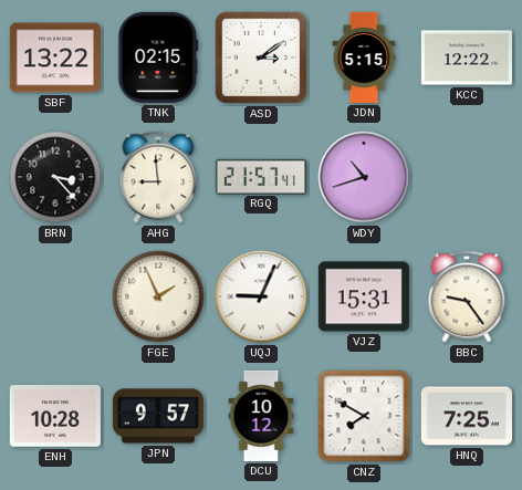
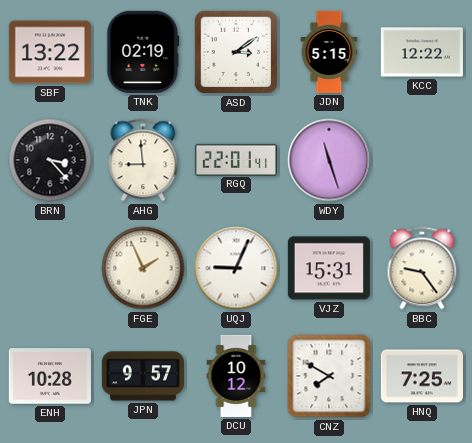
TNK: 02:15 -> 02:19
RGQ: 21:57 -> 22:01
WDY: 10:42 -> 11:27
